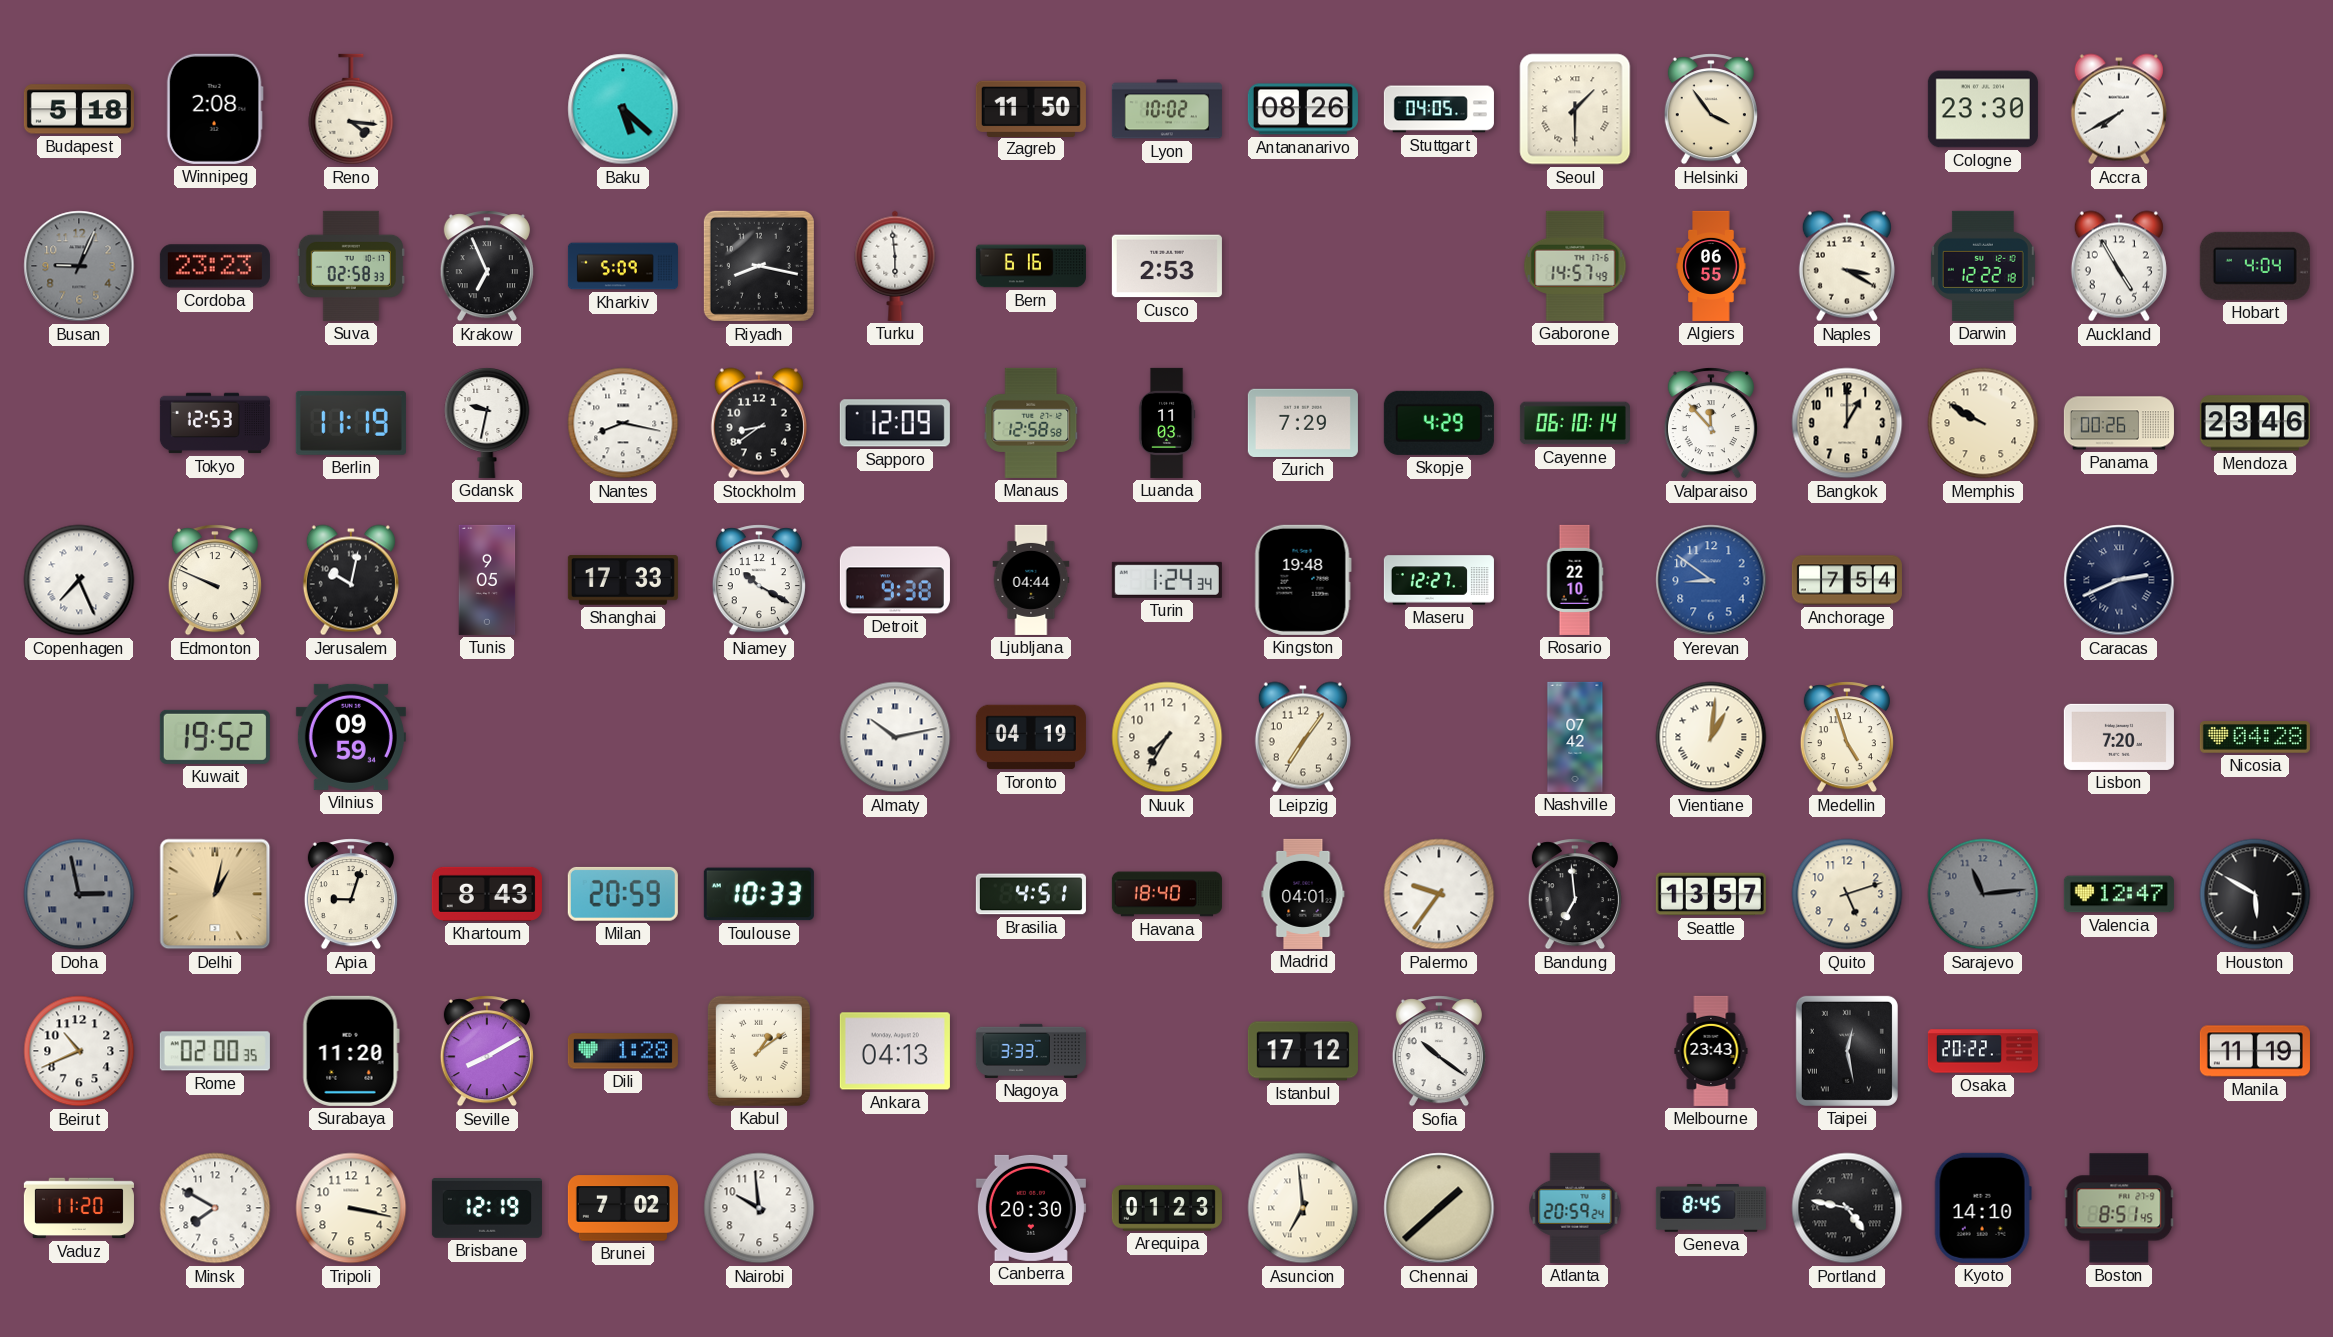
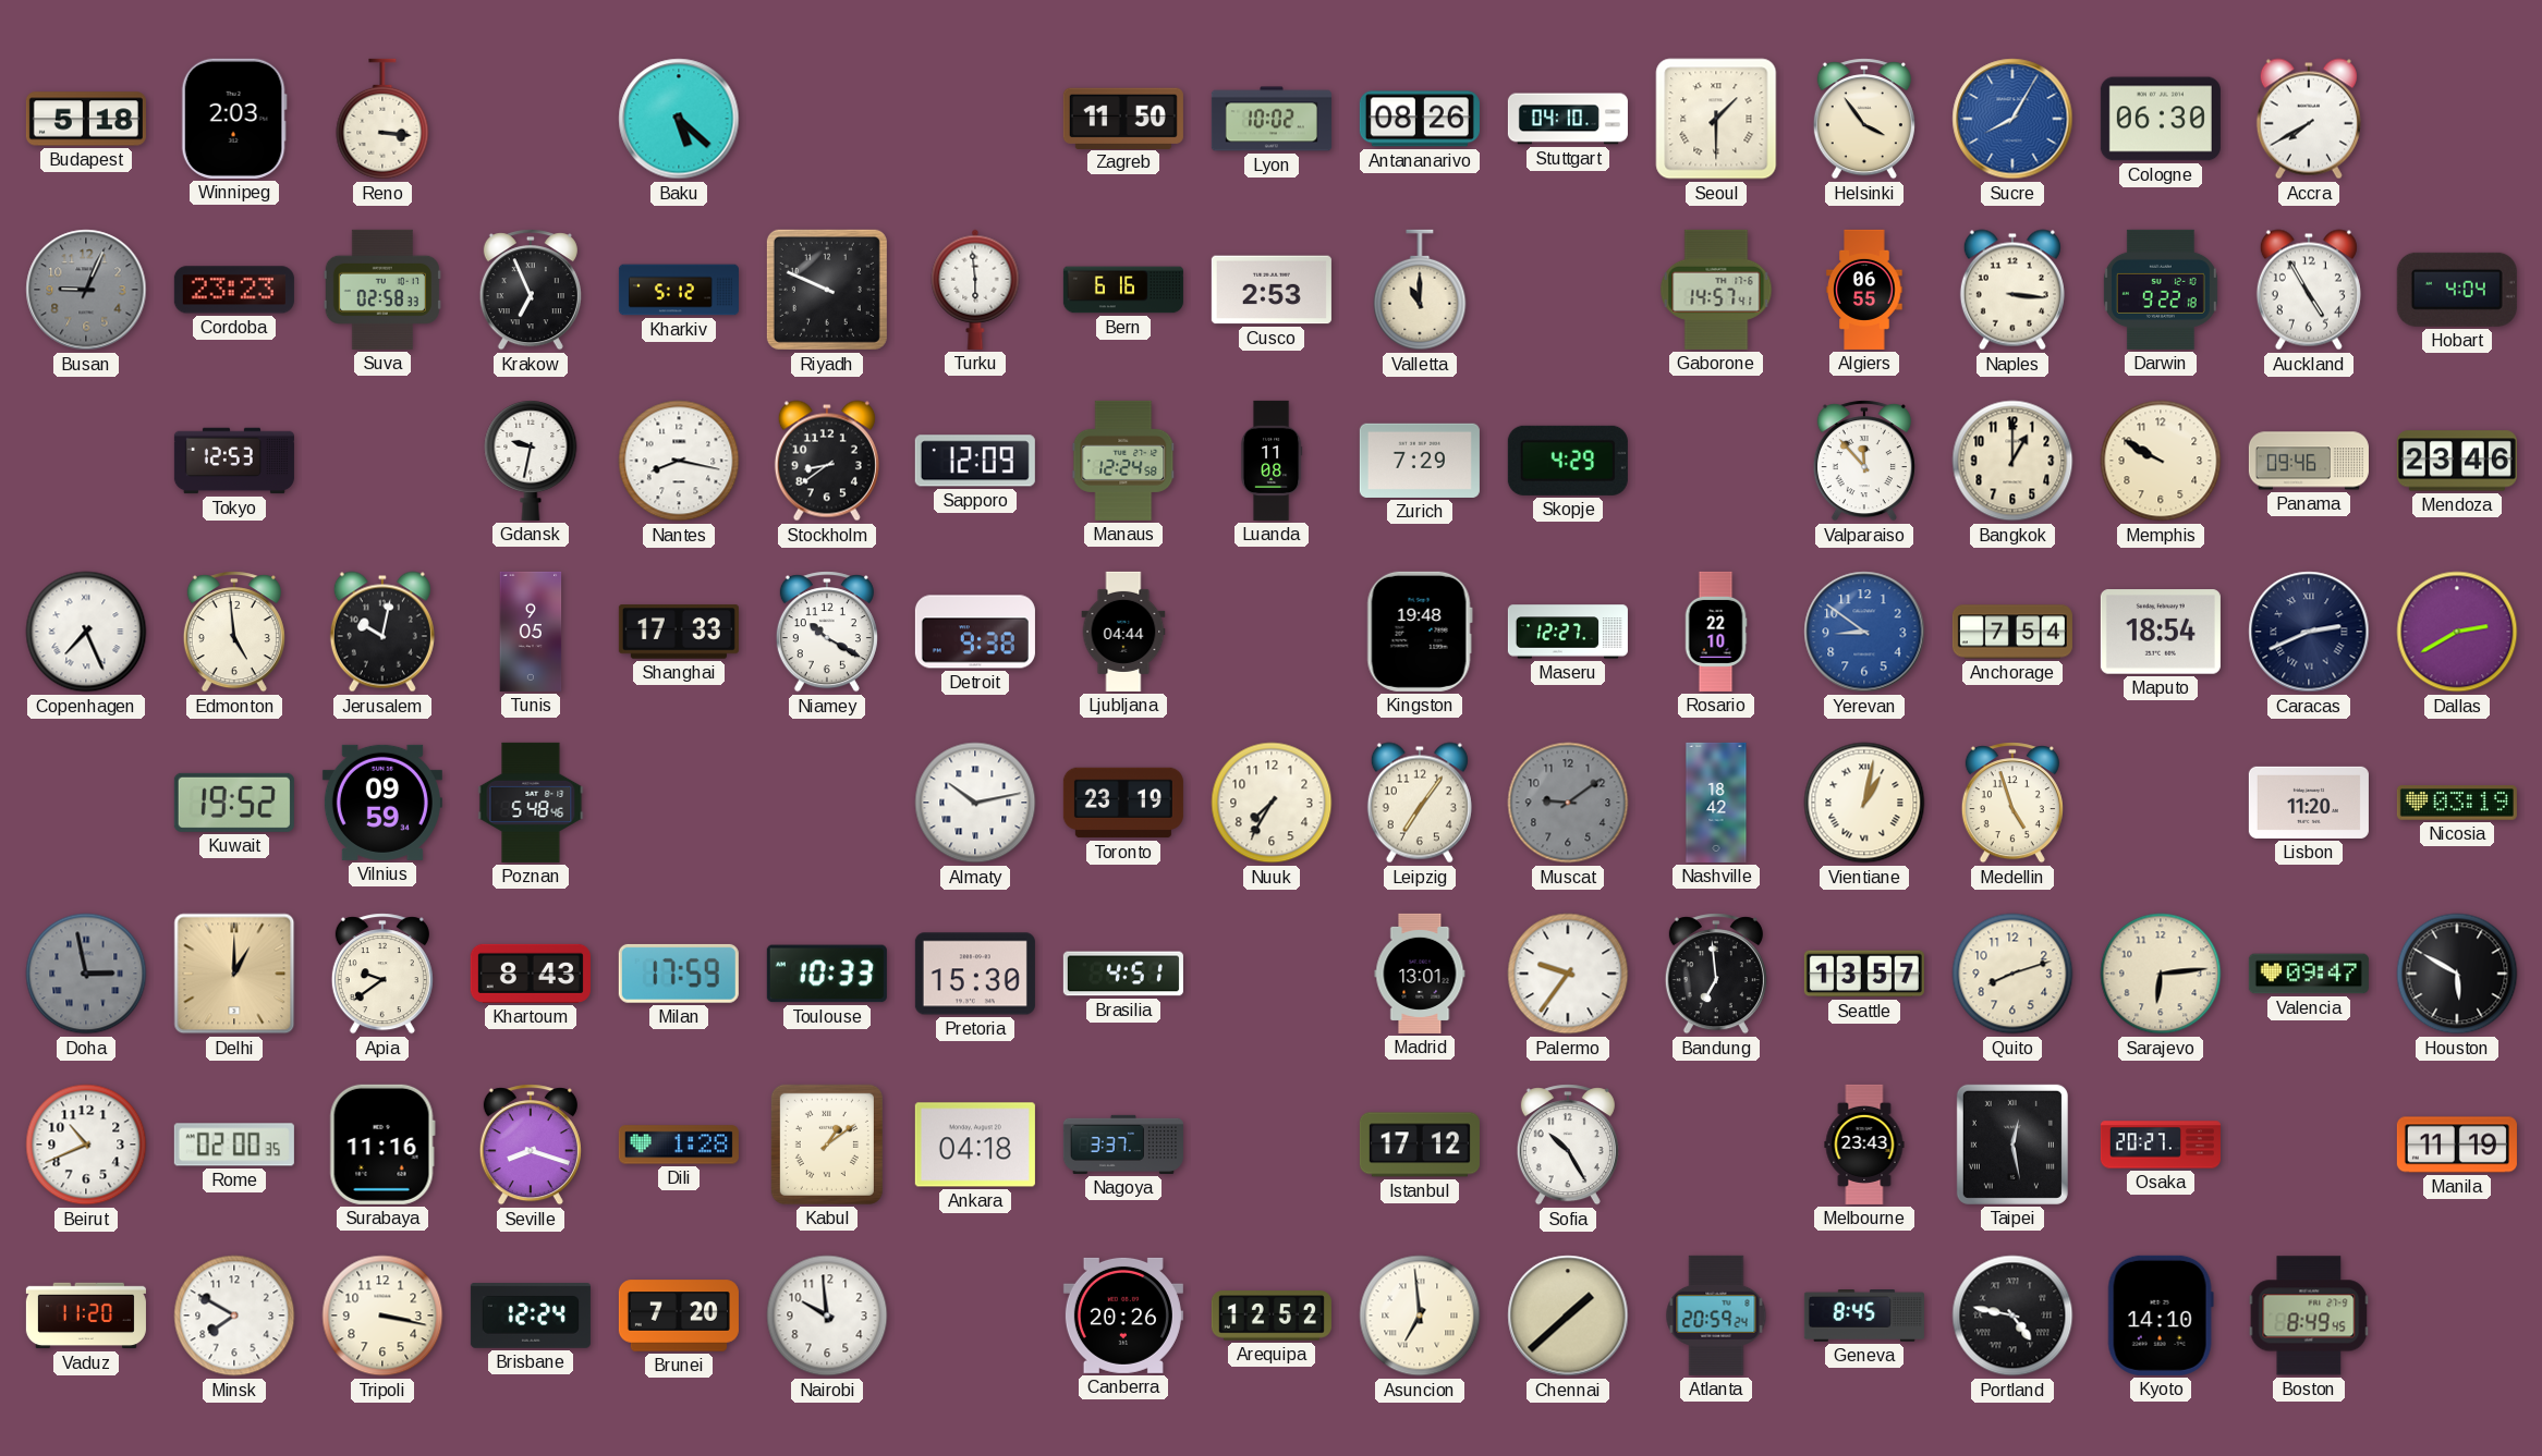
Winnipeg: 2:08 -> 2:03
Reno: 4:16 -> 3:16
Stuttgart: 04:05 -> 04:10
Sucre: none -> 8:05
Cologne: 23:30 -> 06:30
Kharkiv: 5:09 -> 5:12
Riyadh: 8:17 -> 9:49
Valletta: none -> 11:00
Gaborone: 14:57:49 -> 14:57:41
Naples: 3:20 -> 3:16
Darwin: 12:22 -> 9:22
Berlin: 11:19 -> none
Manaus: 12:58 -> 12:24
Luanda: 11:03 -> 11:08
Cayenne: 06:10 -> none
Panama: 00:26 -> 09:46
Edmonton: 9:49 -> 4:59
Turin: 1:24 -> none
Maputo: none -> 18:54
Dallas: none -> 2:40
Poznan: none -> 5:48
Toronto: 04:19 -> 23:19
Muscat: none -> 9:09
Nashville: 07:42 -> 18:42
Vientiane: 1:01 -> 1:02
Lisbon: 7:20 -> 11:20
Nicosia: 04:28 -> 03:19
Delhi: 1:02 -> 1:00
Apia: 9:03 -> 9:39
Milan: 20:59 -> 17:59
Pretoria: none -> 15:30
Havana: 18:40 -> none
Madrid: 04:01 -> 13:01
Quito: 5:12 -> 8:12
Sarajevo: 11:14 -> 6:14
Sarajevo dial: grey -> cream
Valencia: 12:47 -> 09:47
Surabaya: 11:20 -> 11:16
Seville: 8:10 -> 8:18
Ankara: 04:13 -> 04:18
Nagoya: 3:33 -> 3:37
Sofia: 10:21 -> 10:25
Osaka: 20:22 -> 20:27
Brisbane: 12:19 -> 12:24
Brunei: 7:02 -> 7:20
Canberra: 20:30 -> 20:26
Arequipa: 01:23 -> 12:52
Boston: 8:51 -> 8:49
